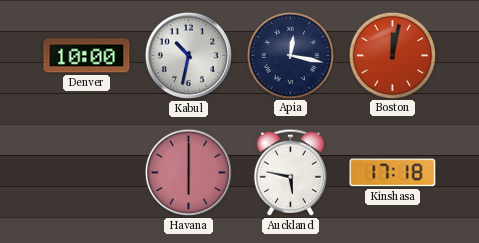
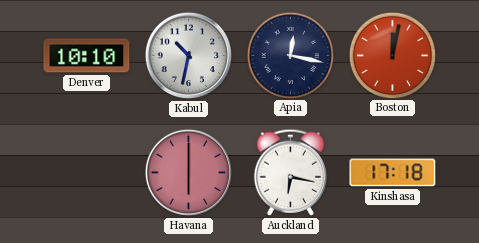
Denver: 10:00 -> 10:10
Auckland: 5:47 -> 6:17
